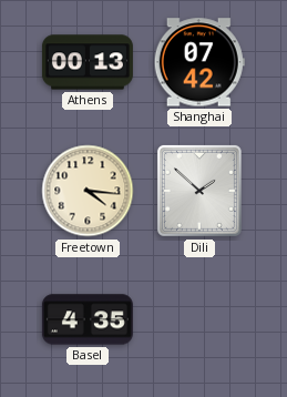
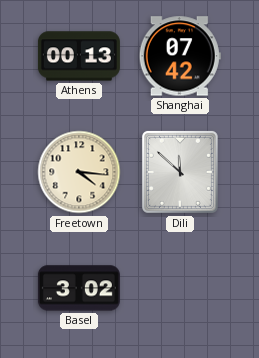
Dili: 1:52 -> 11:52
Basel: 4:35 -> 3:02
